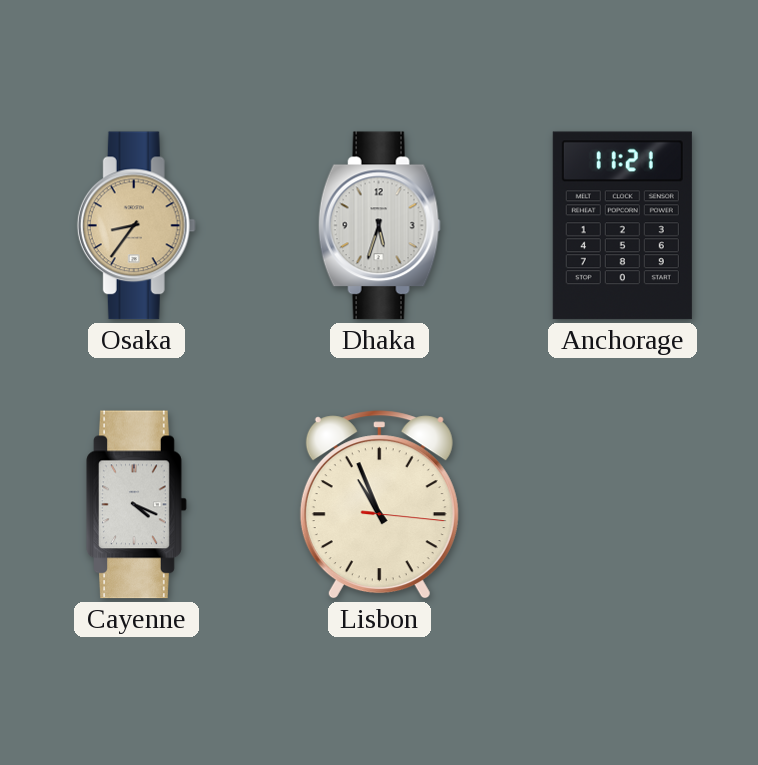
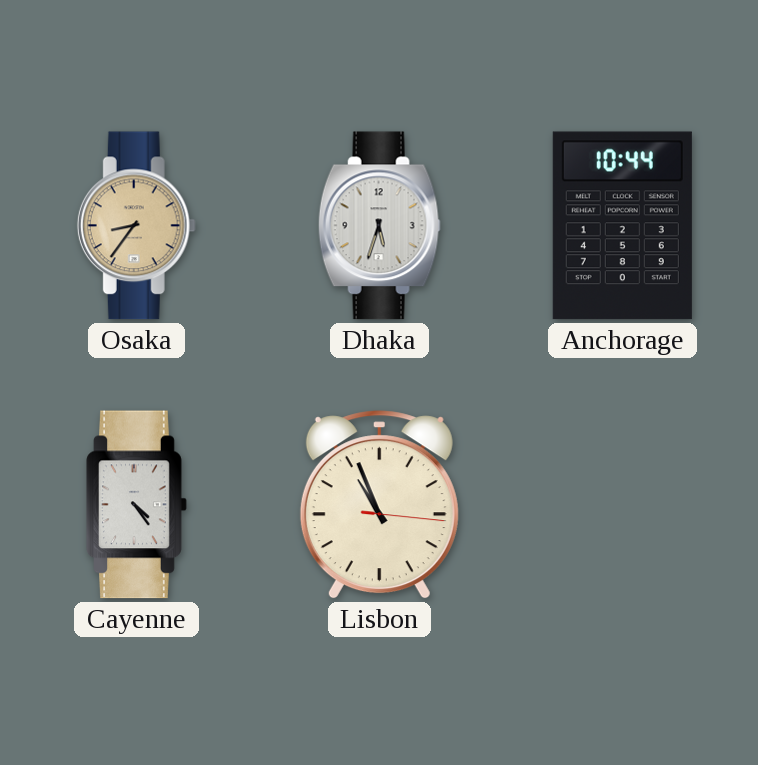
Anchorage: 11:21 -> 10:44
Cayenne: 4:19 -> 4:24
